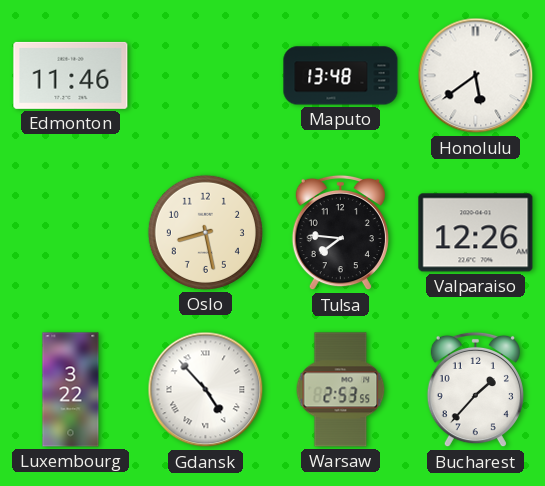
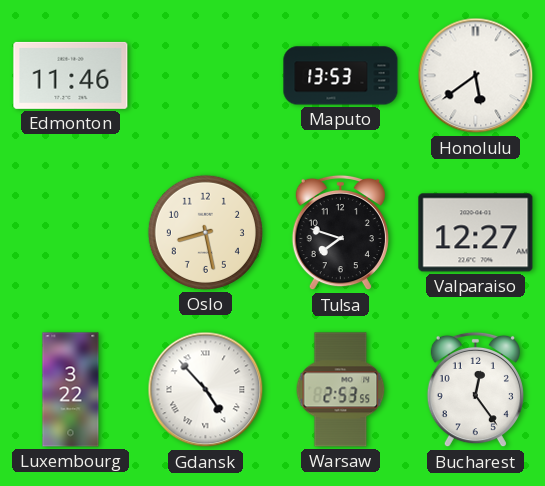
Maputo: 13:48 -> 13:53
Tulsa: 7:46 -> 7:48
Valparaiso: 12:26 -> 12:27
Bucharest: 1:37 -> 12:24
